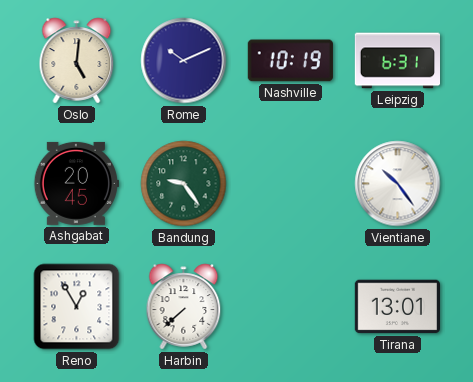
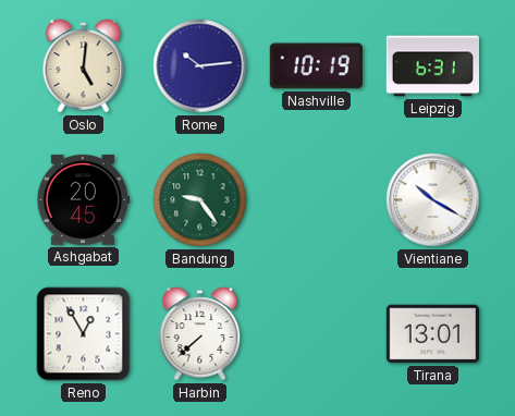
Rome: 10:11 -> 10:14
Vientiane: 10:24 -> 10:20
